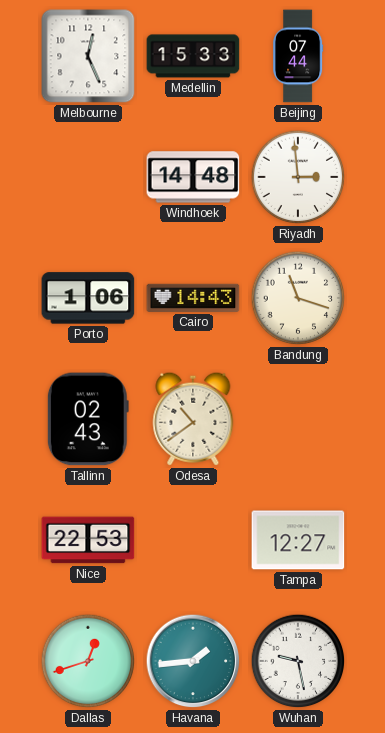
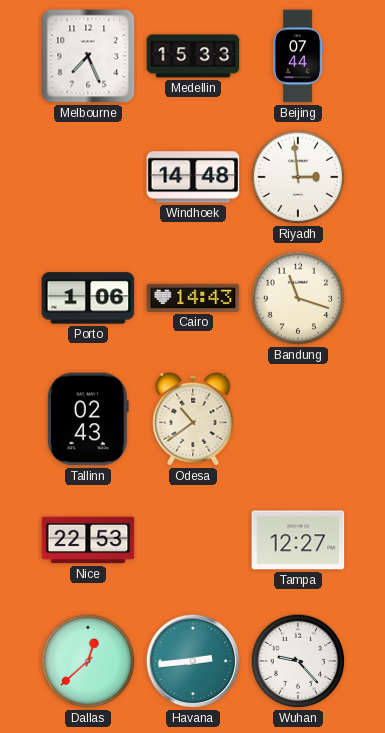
Melbourne: 12:26 -> 7:26
Dallas: 12:42 -> 12:38
Havana: 1:44 -> 2:44
Wuhan: 9:28 -> 9:23
